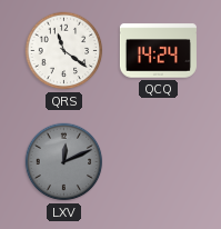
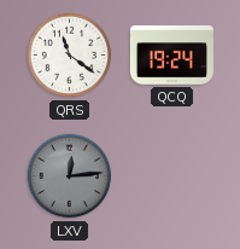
QCQ: 14:24 -> 19:24
LXV: 12:11 -> 12:14
